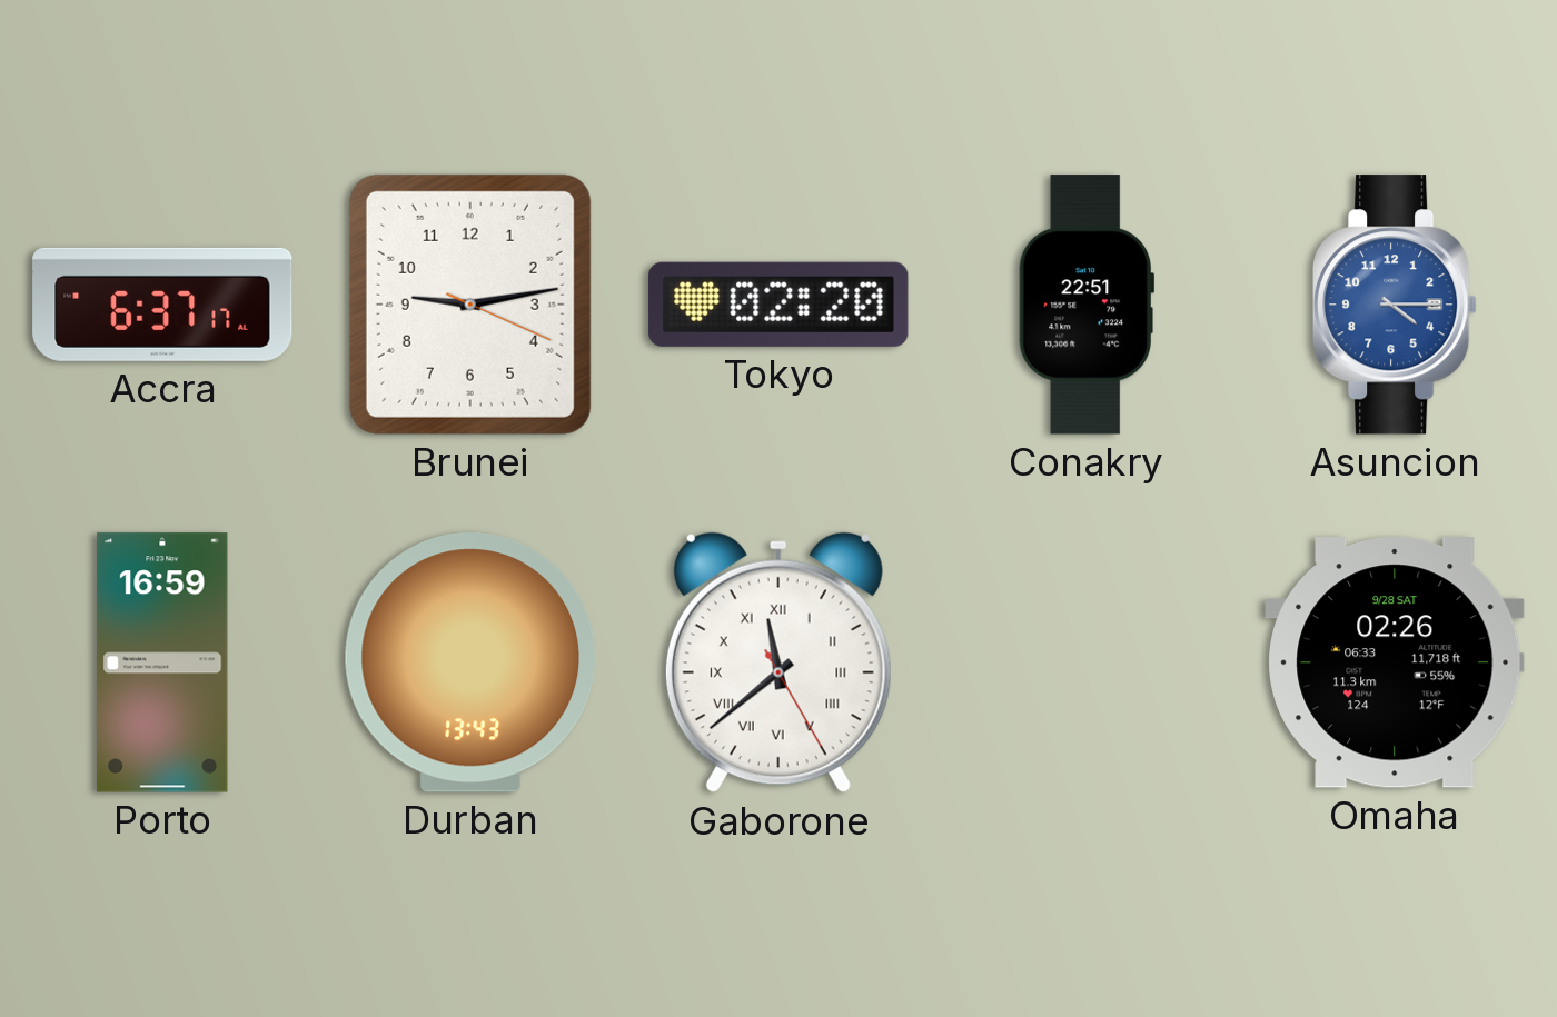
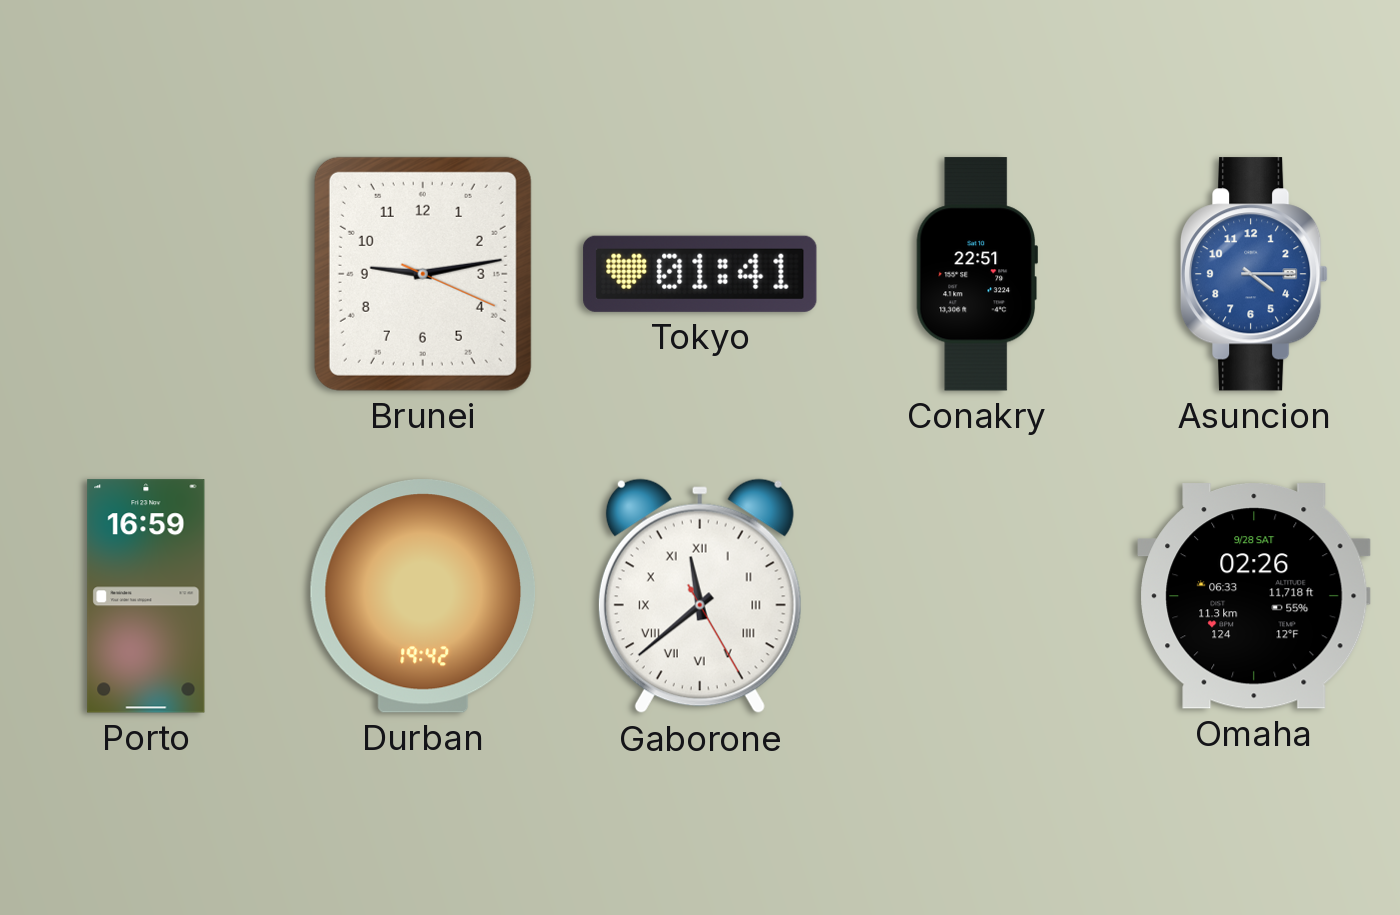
Accra: 6:37 -> none
Tokyo: 02:20 -> 01:41
Durban: 13:43 -> 19:42
